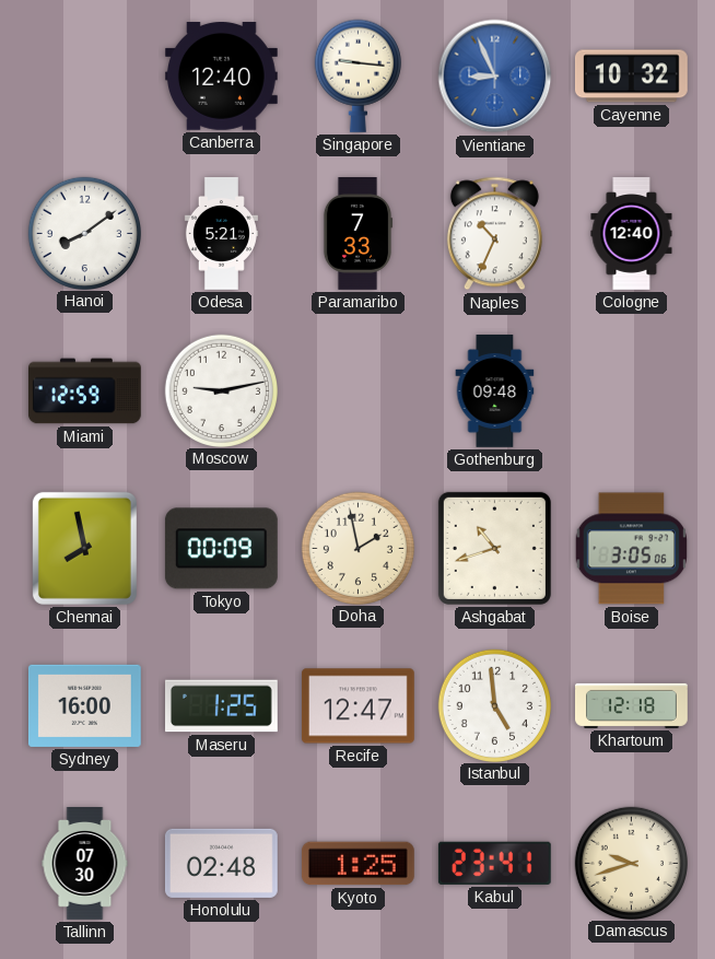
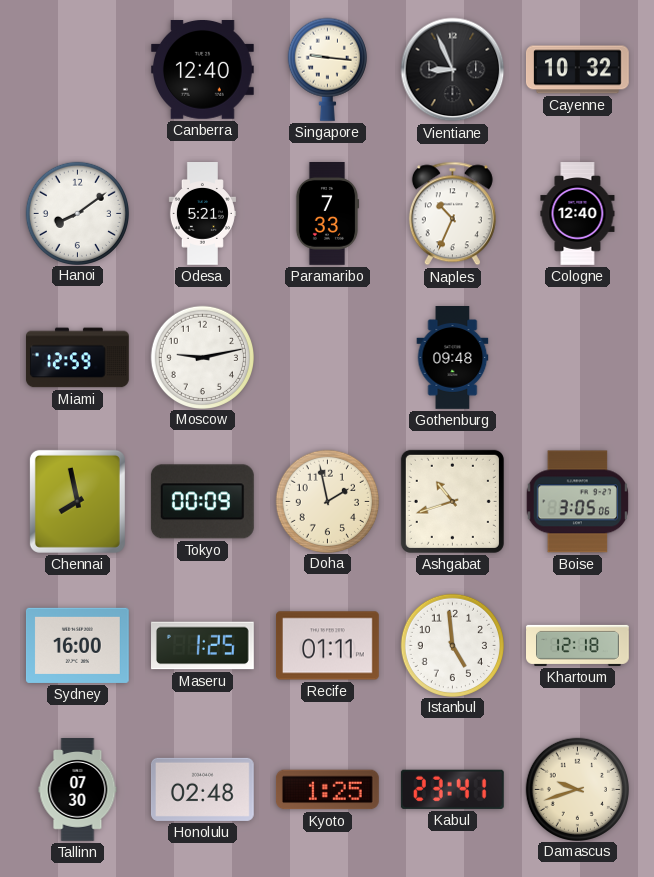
Vientiane dial: blue -> black
Recife: 12:47 -> 01:11
